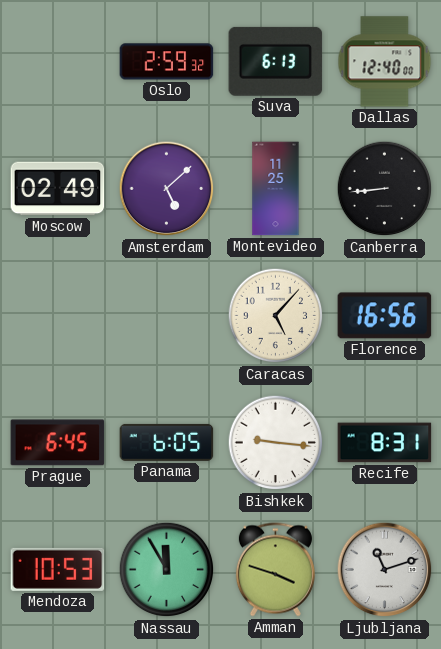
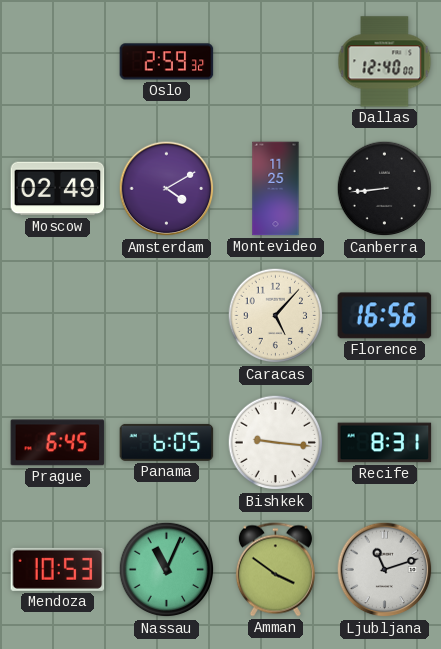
Suva: 6:13 -> none
Amsterdam: 5:08 -> 4:10
Nassau: 11:55 -> 11:04
Amman: 3:48 -> 3:51
